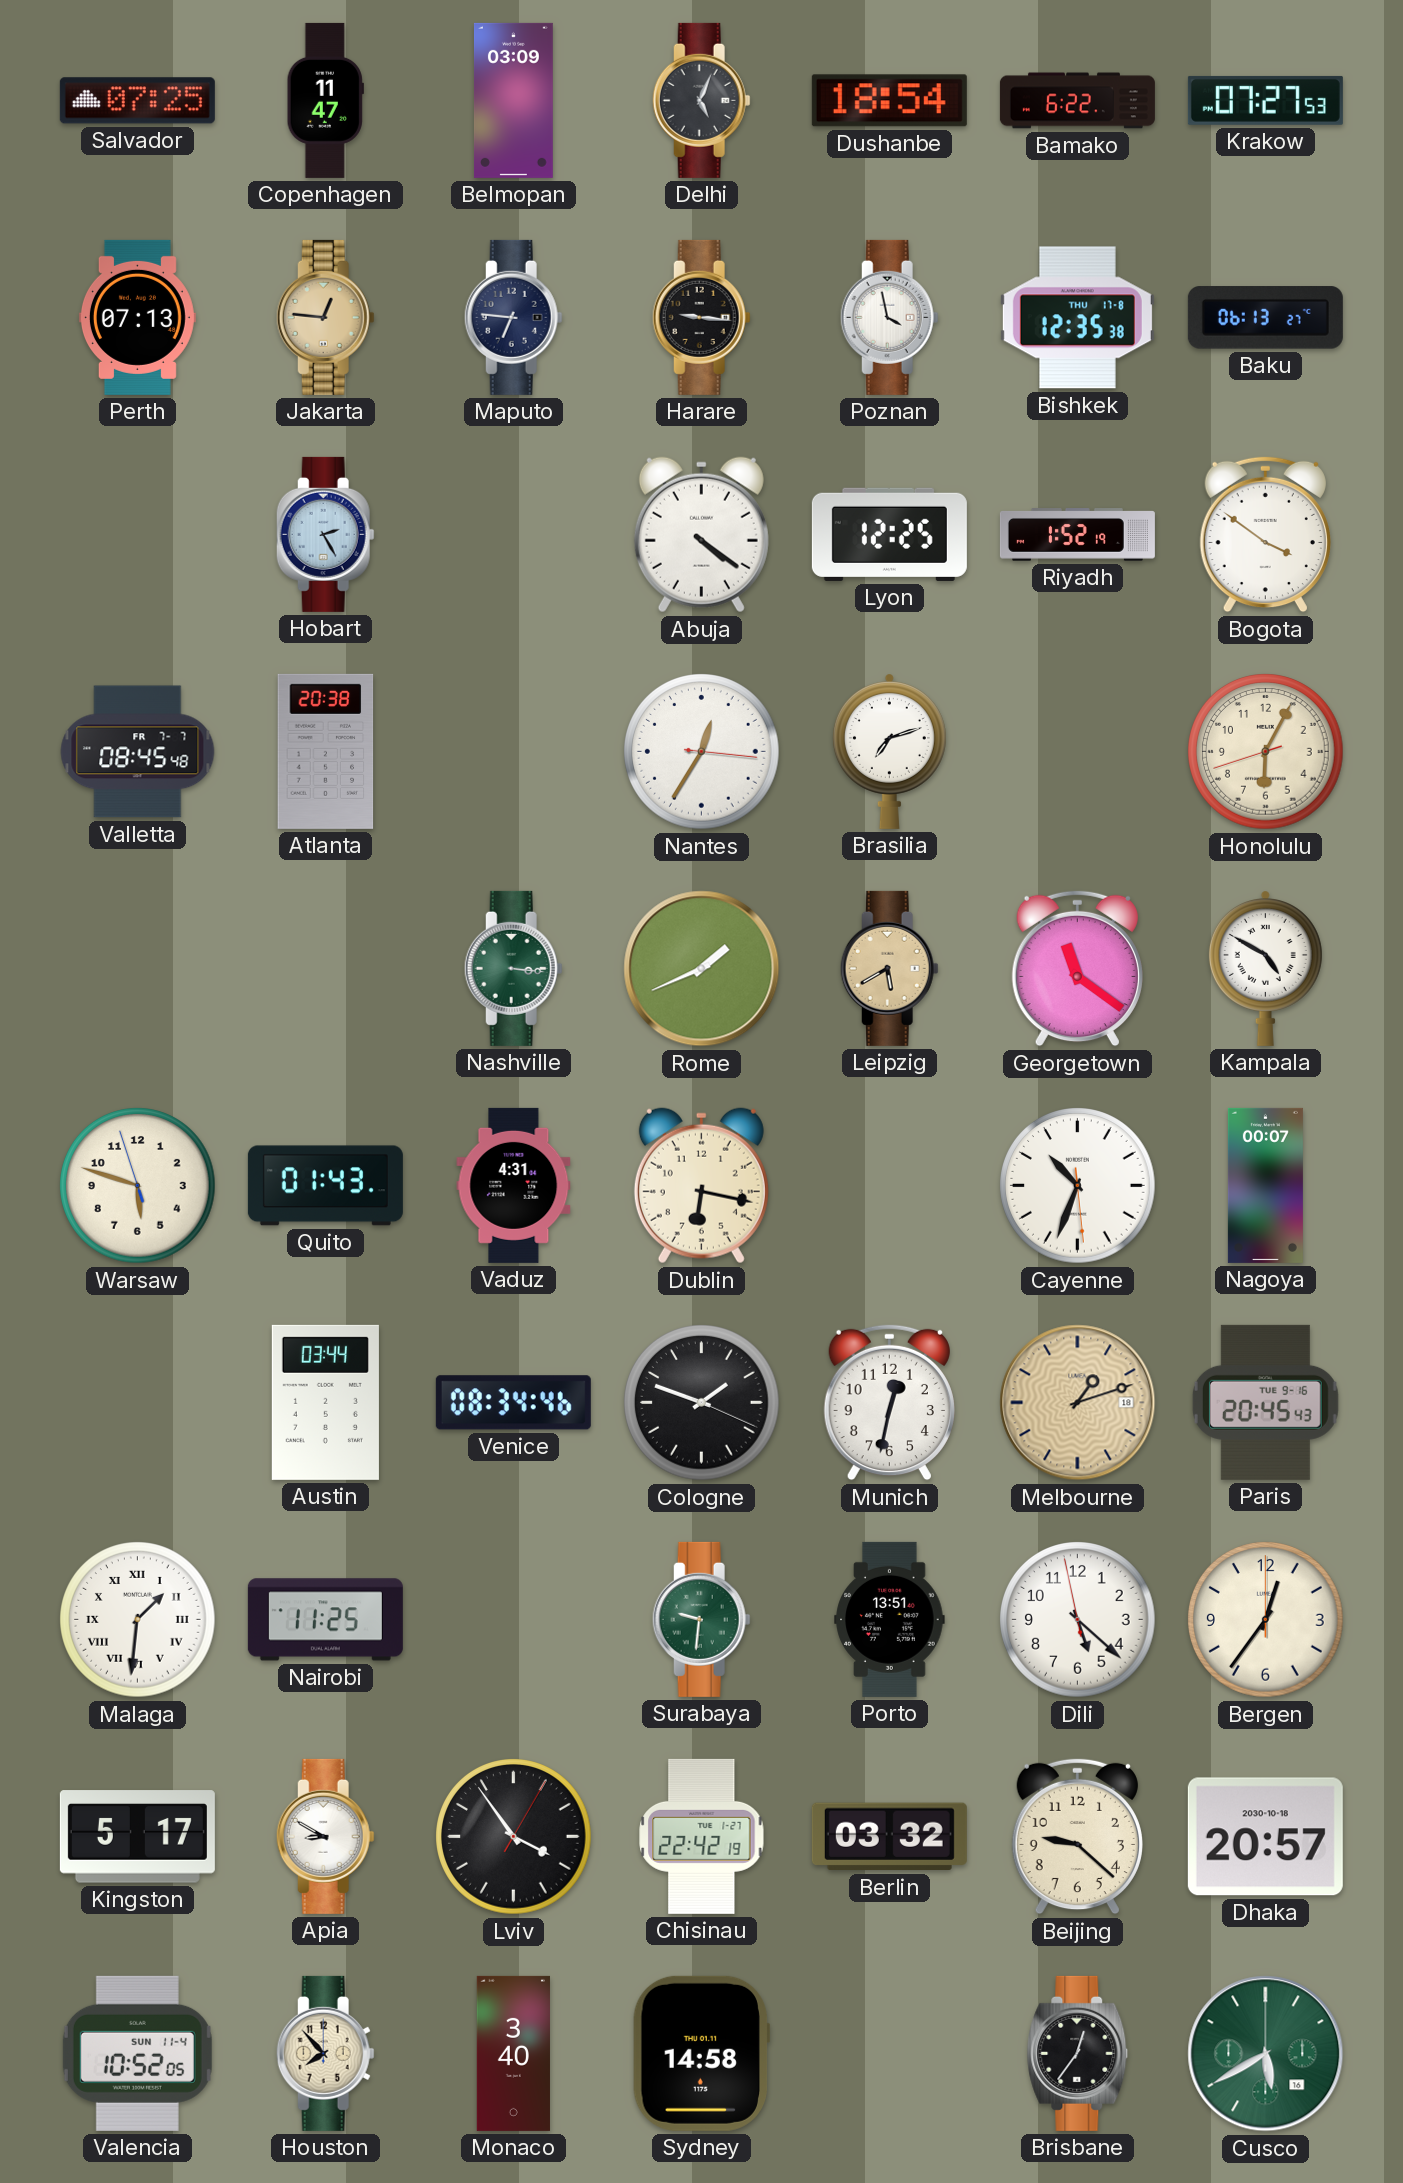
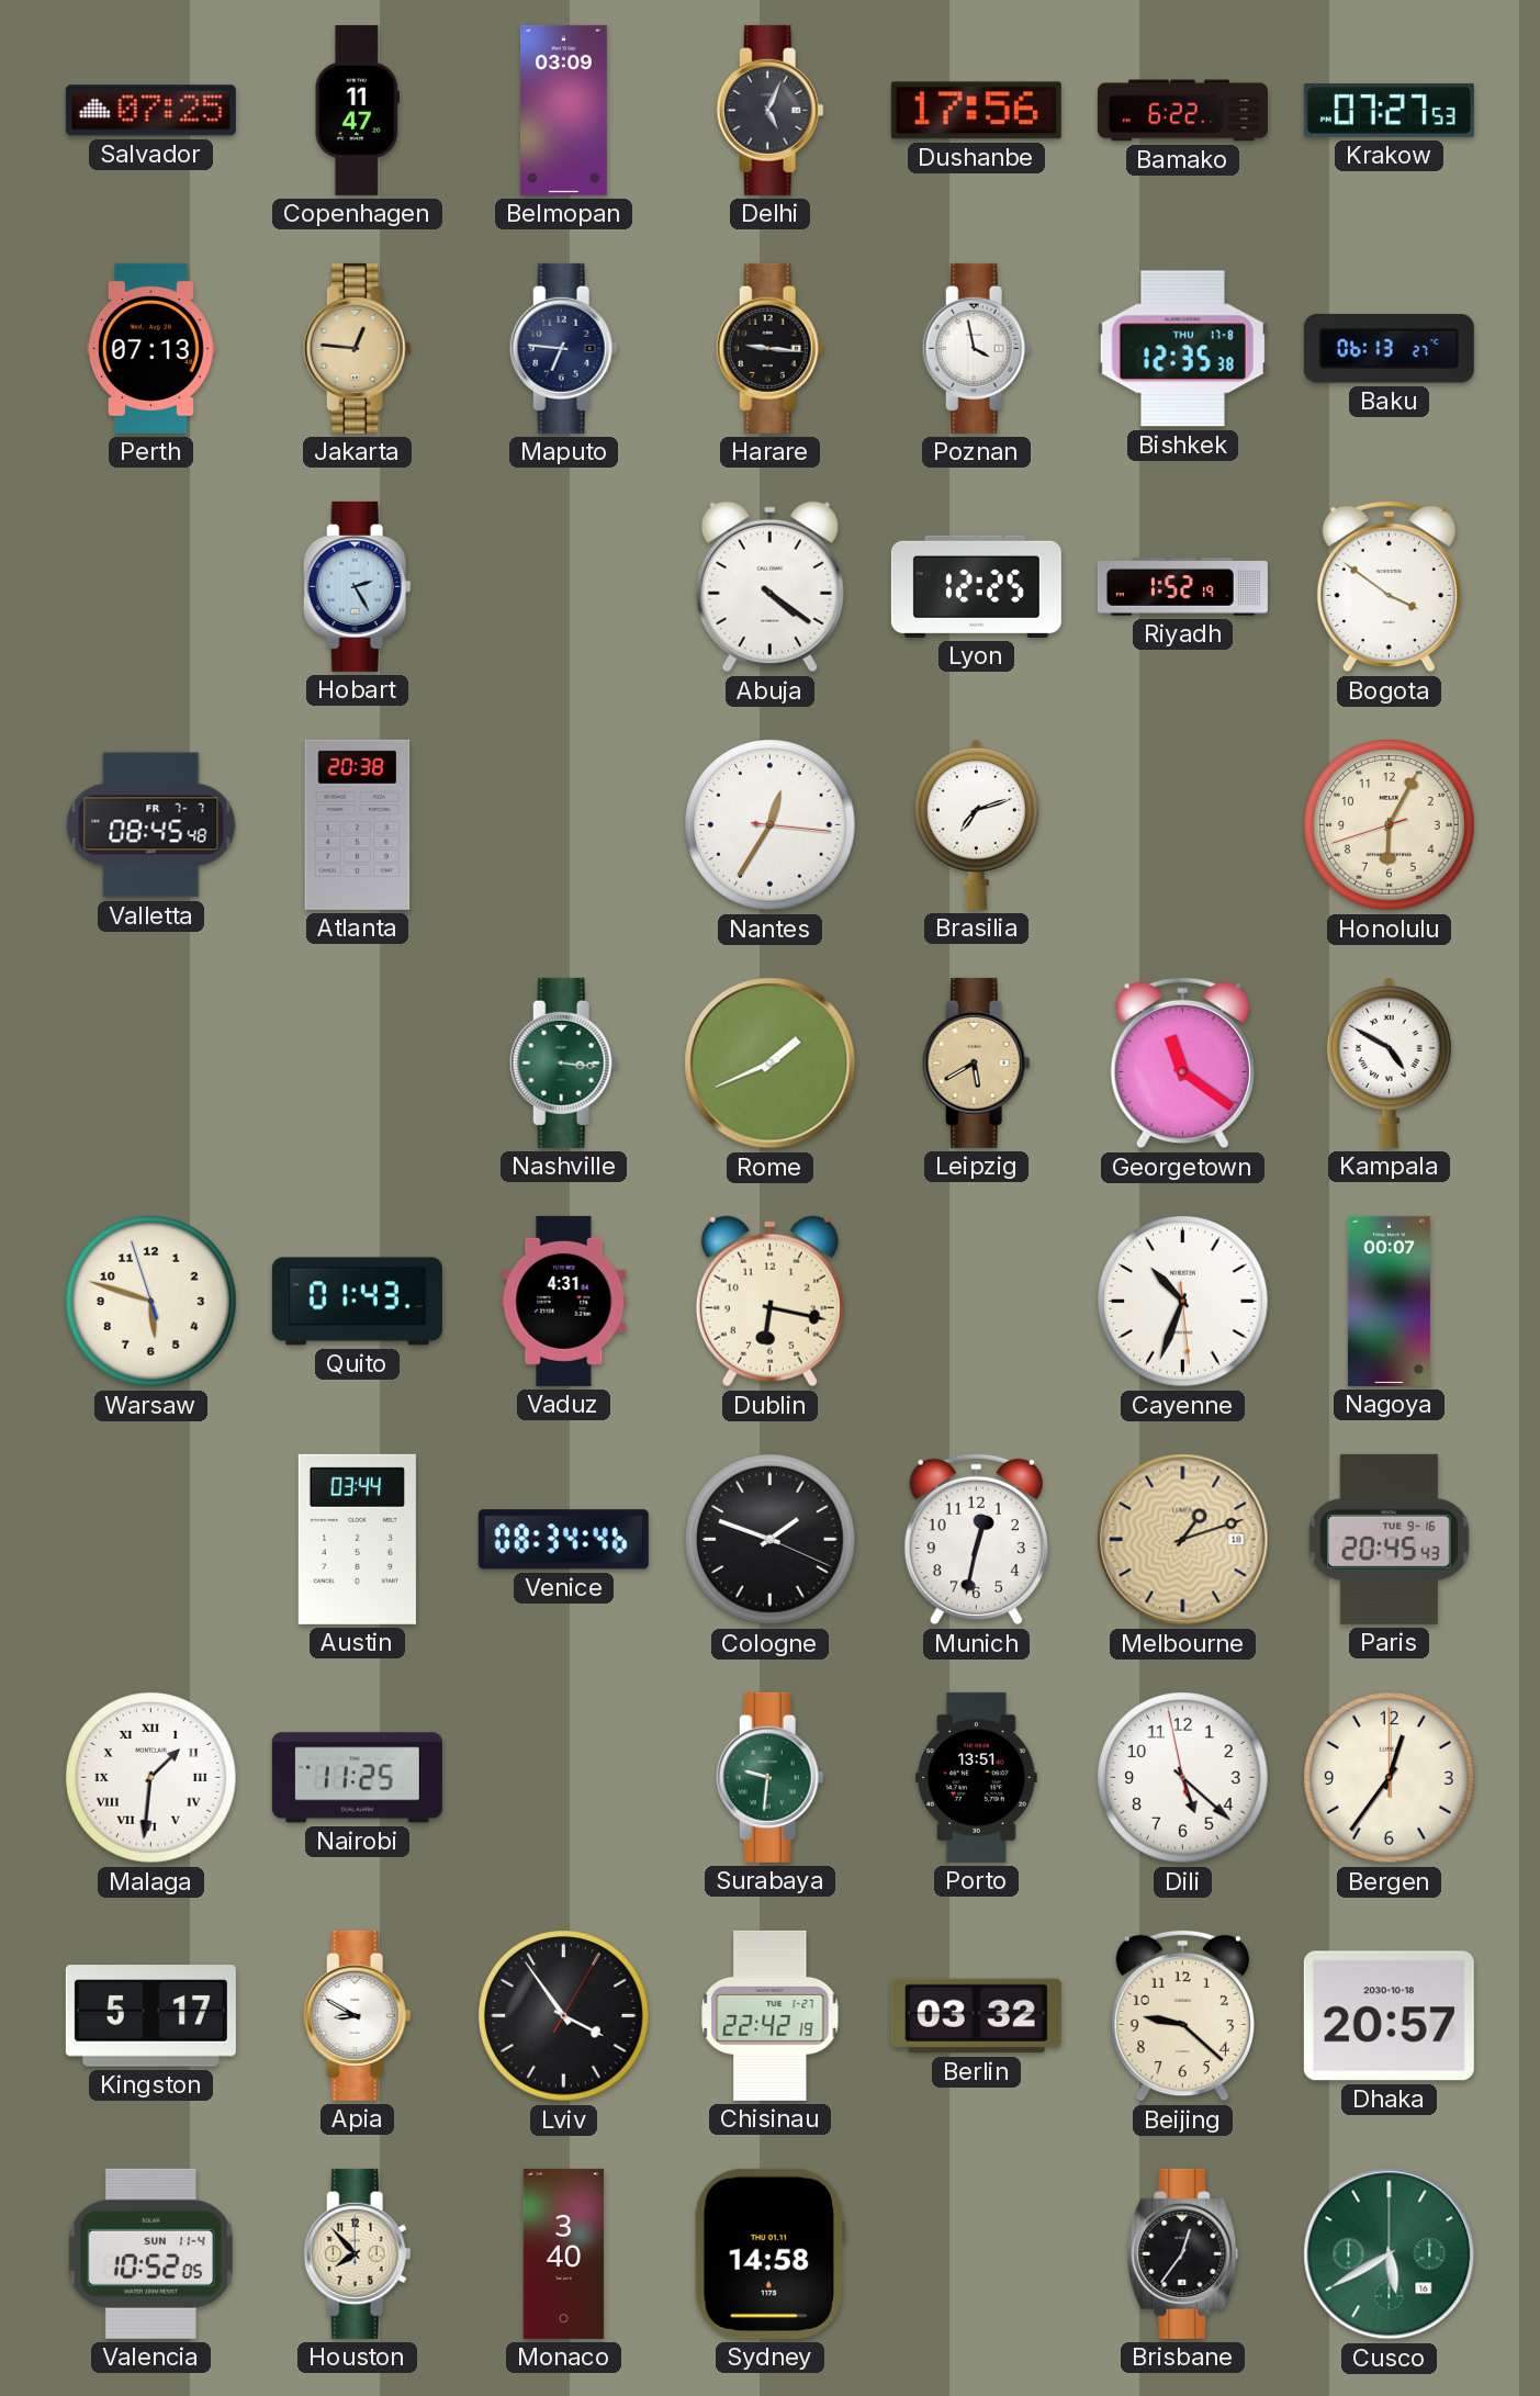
Dushanbe: 18:54 -> 17:56
